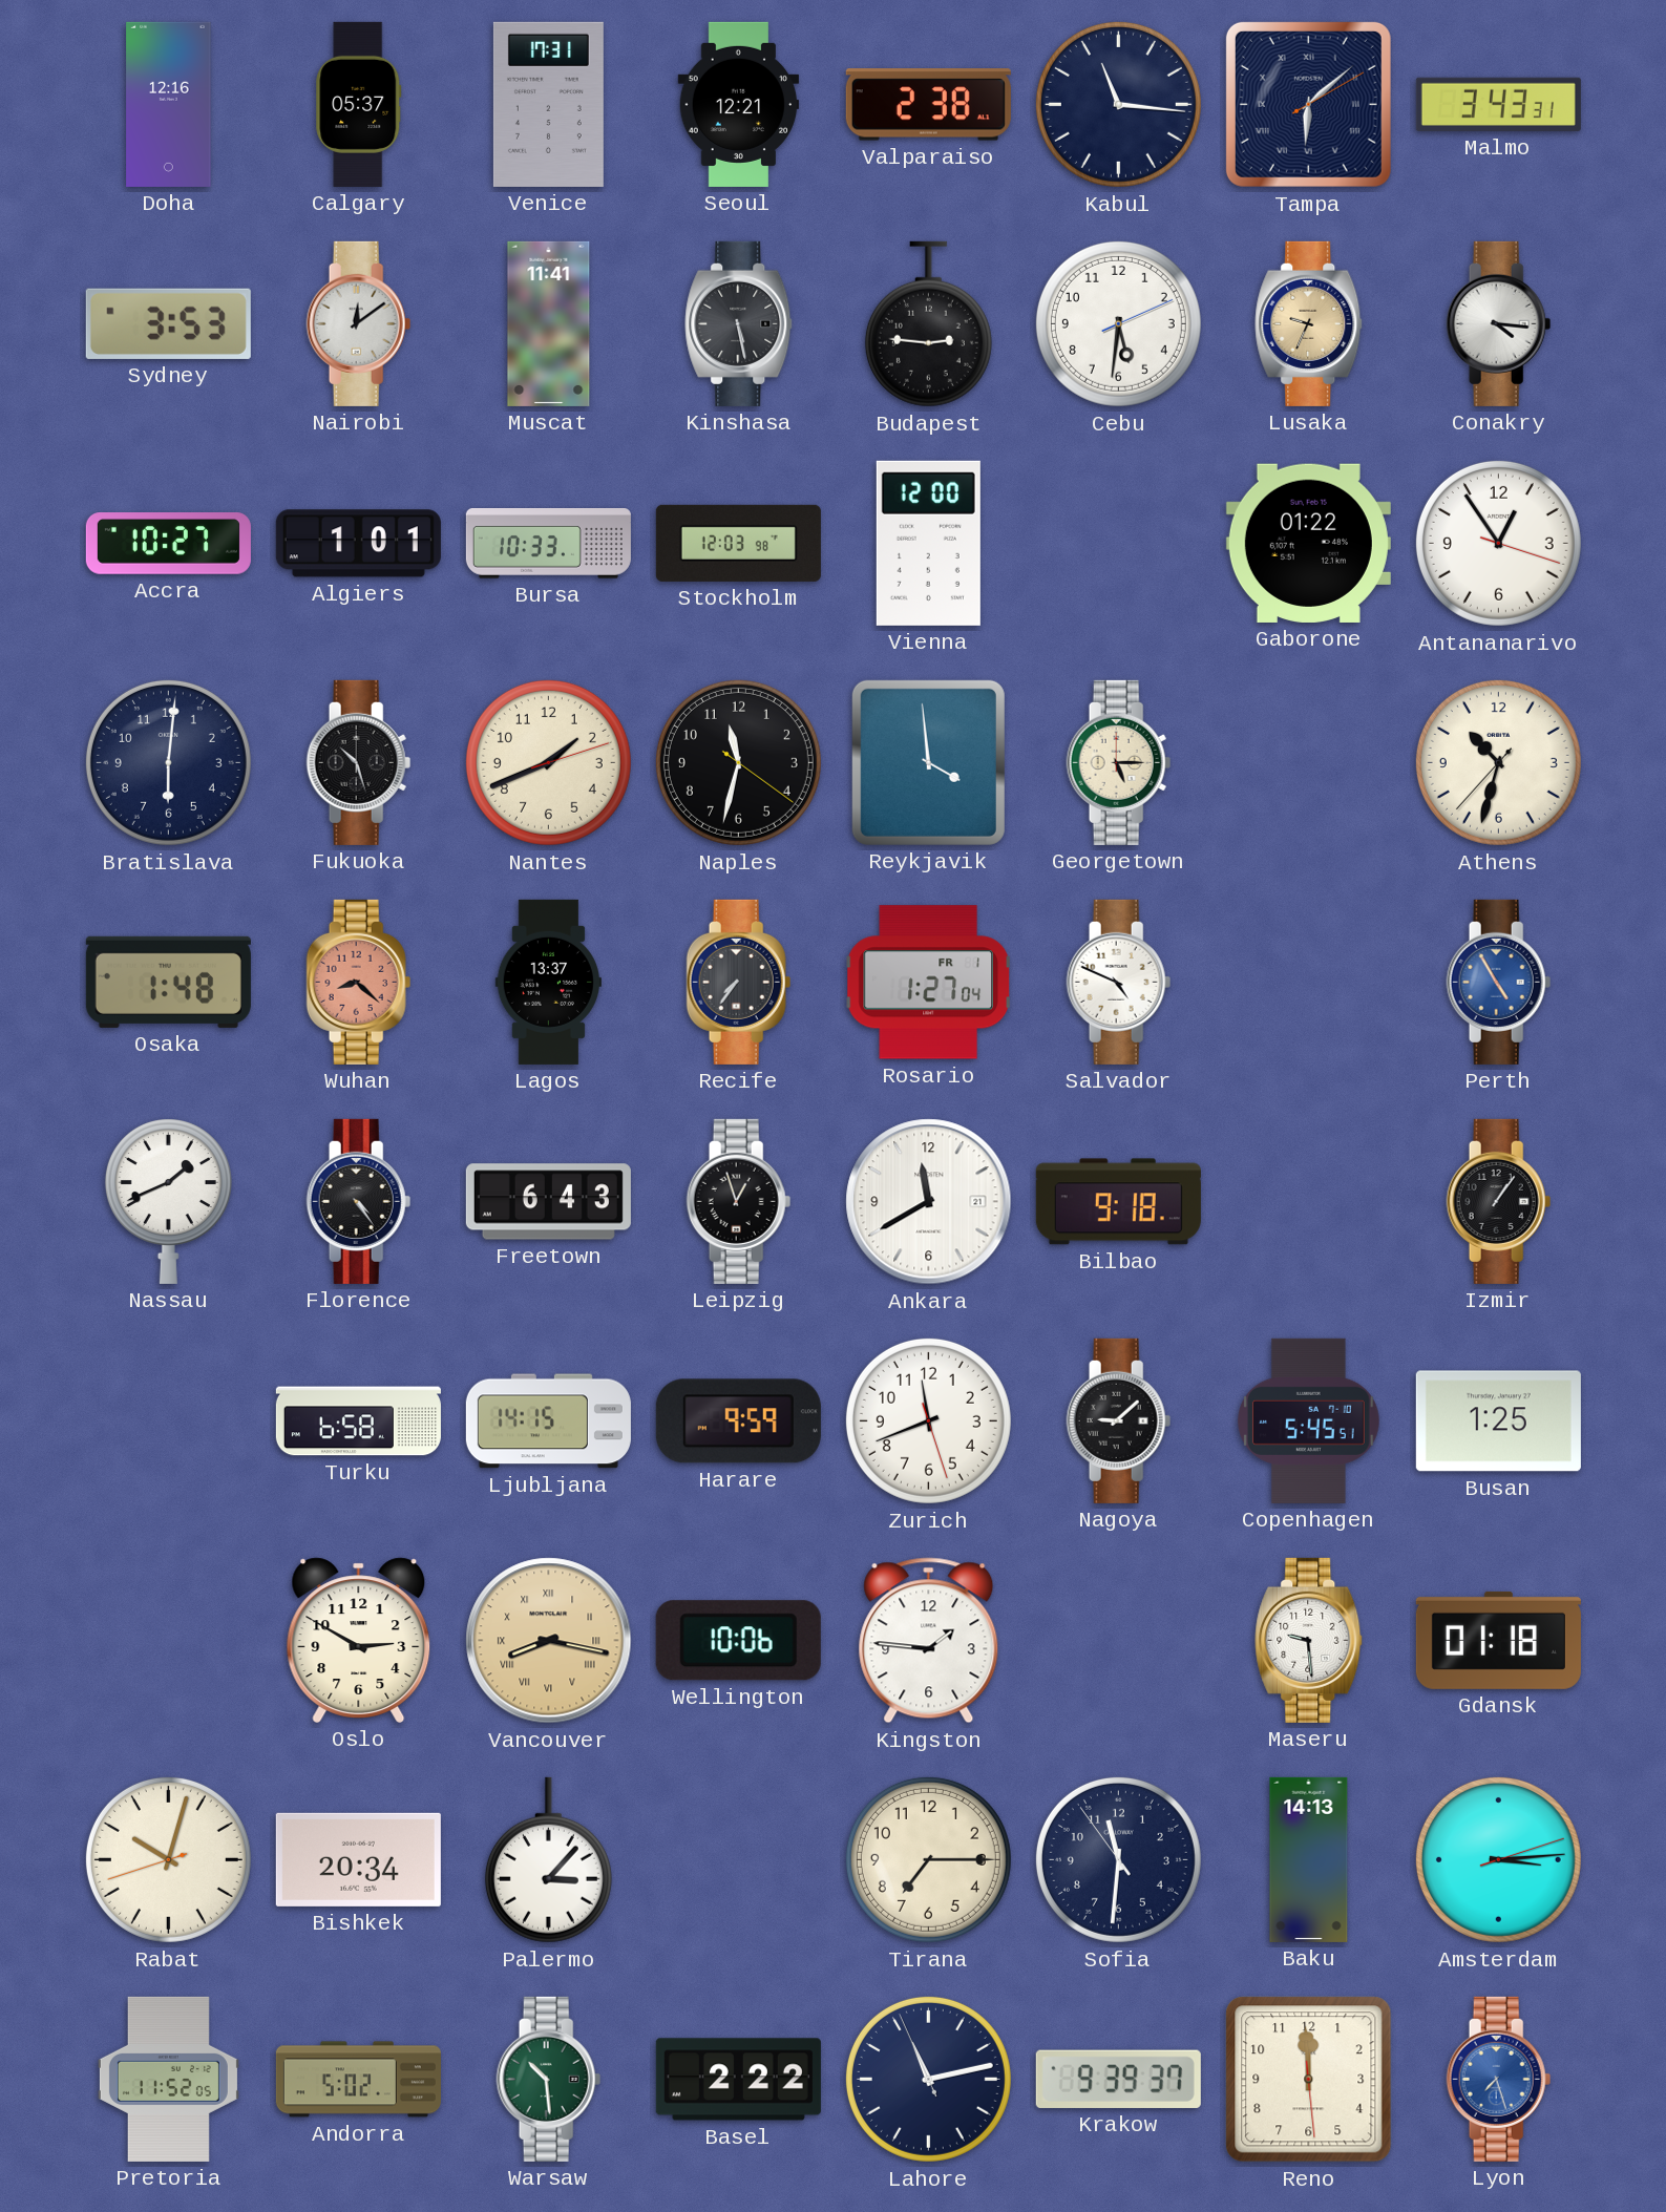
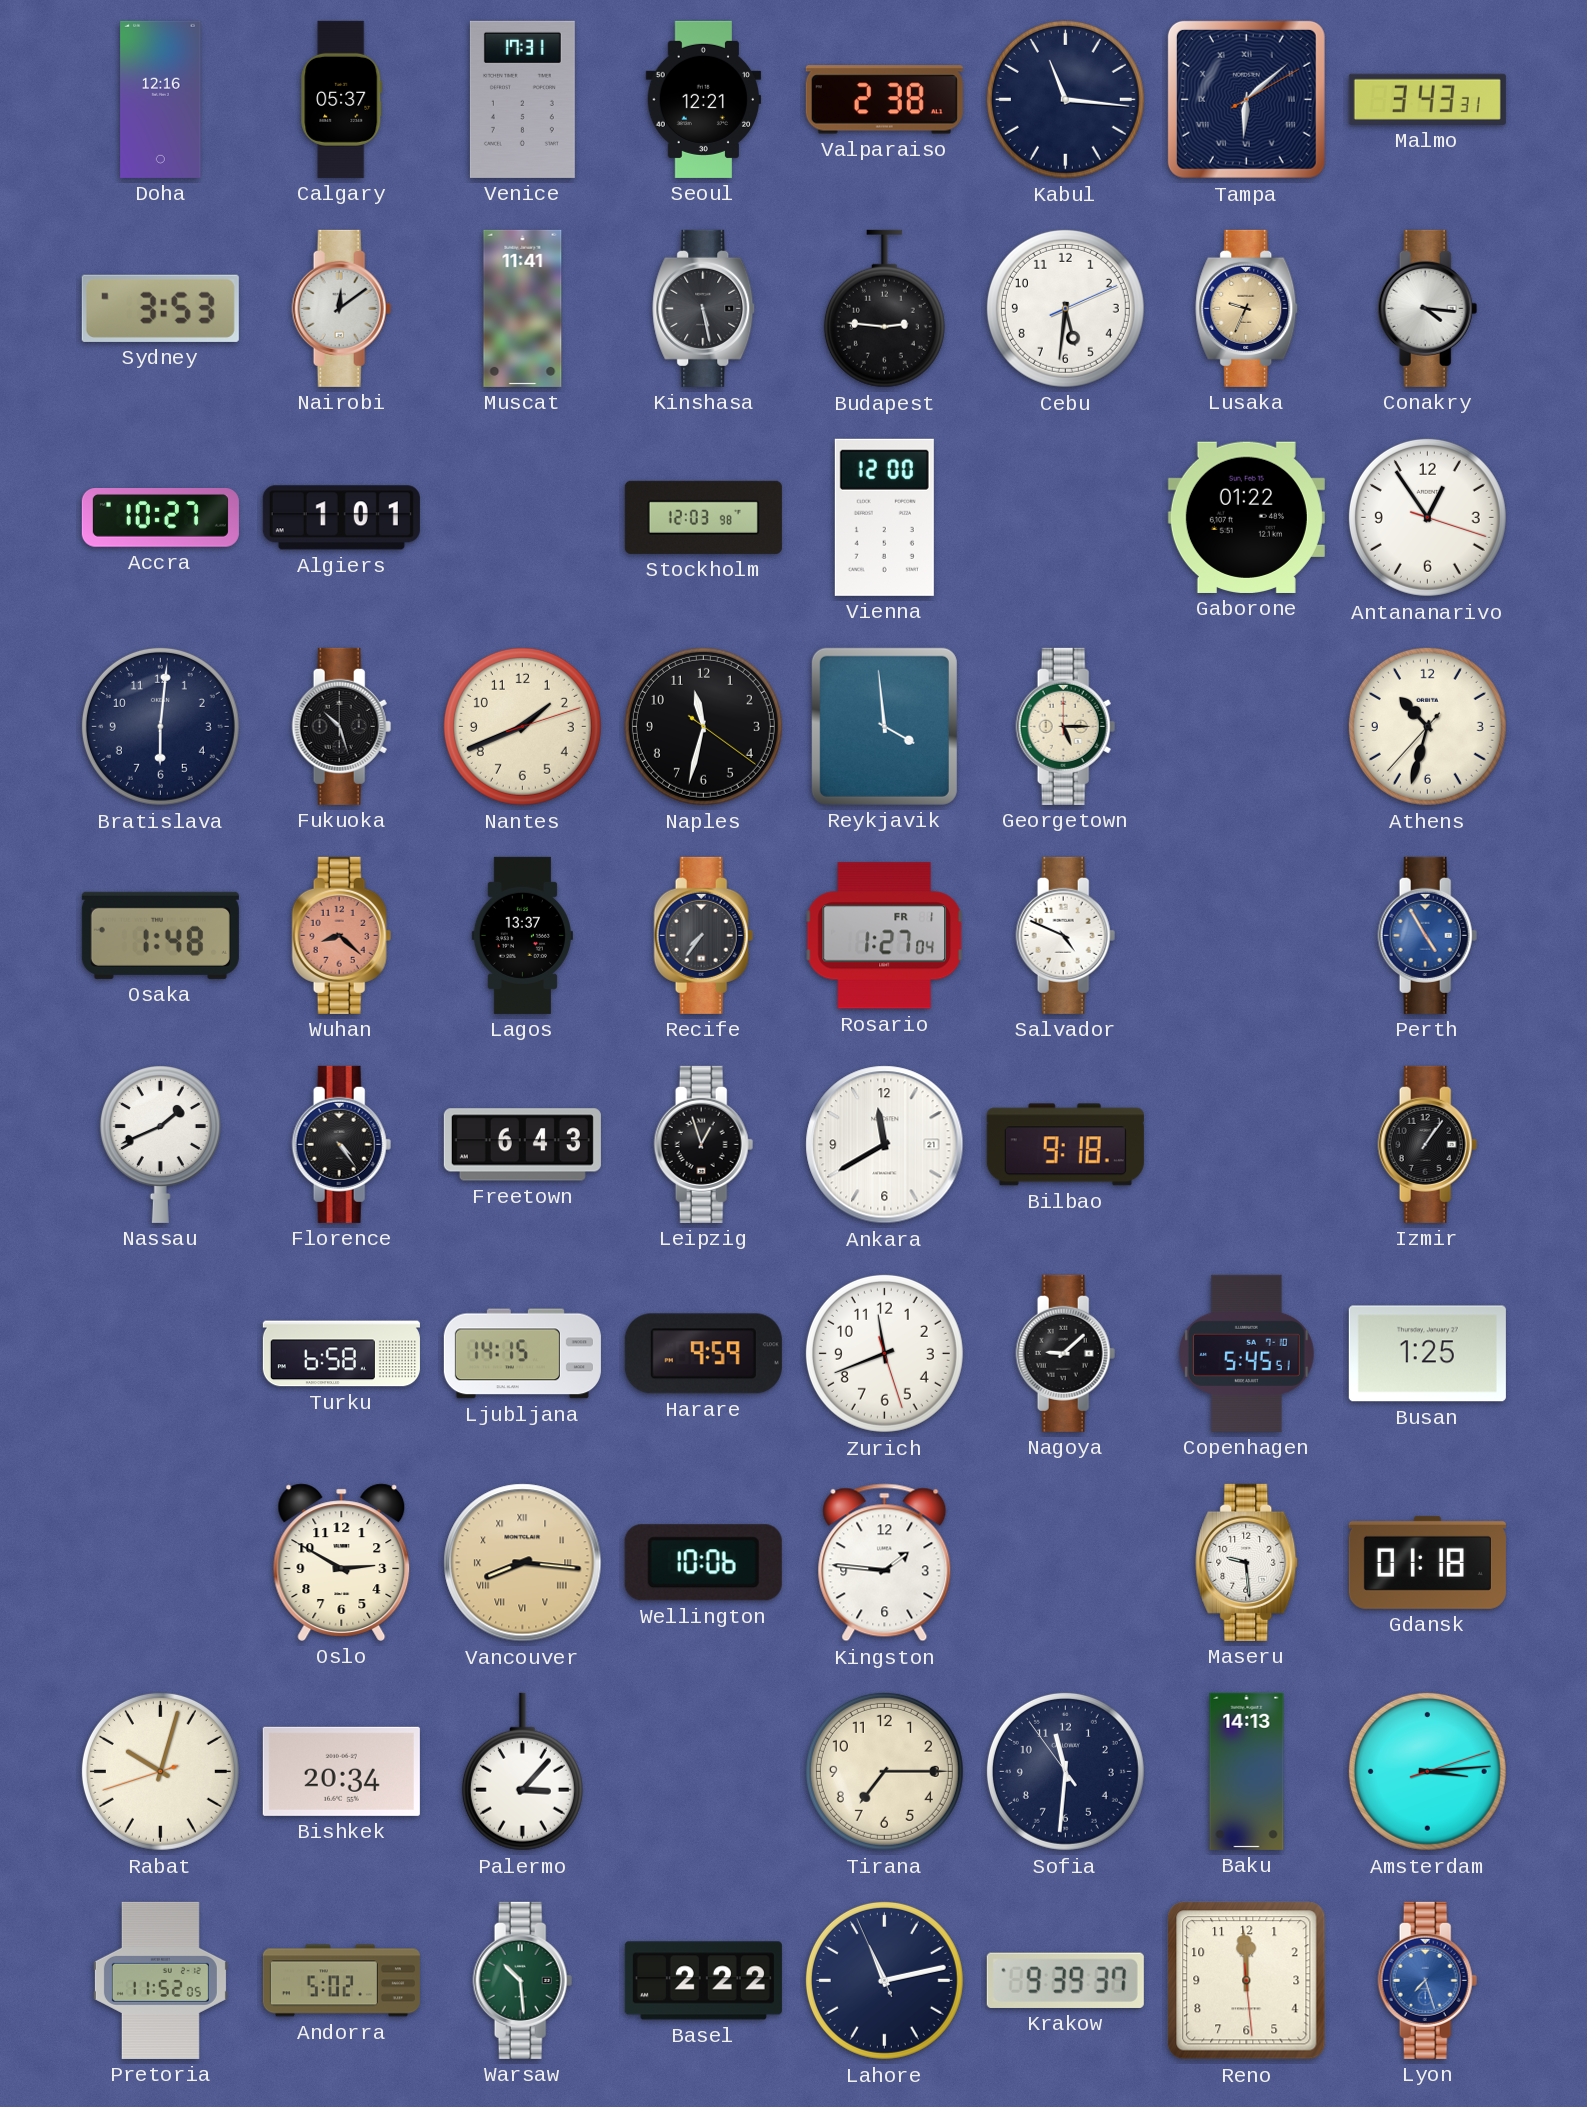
Bursa: 10:33 -> none
Vancouver: 8:17 -> 8:16
